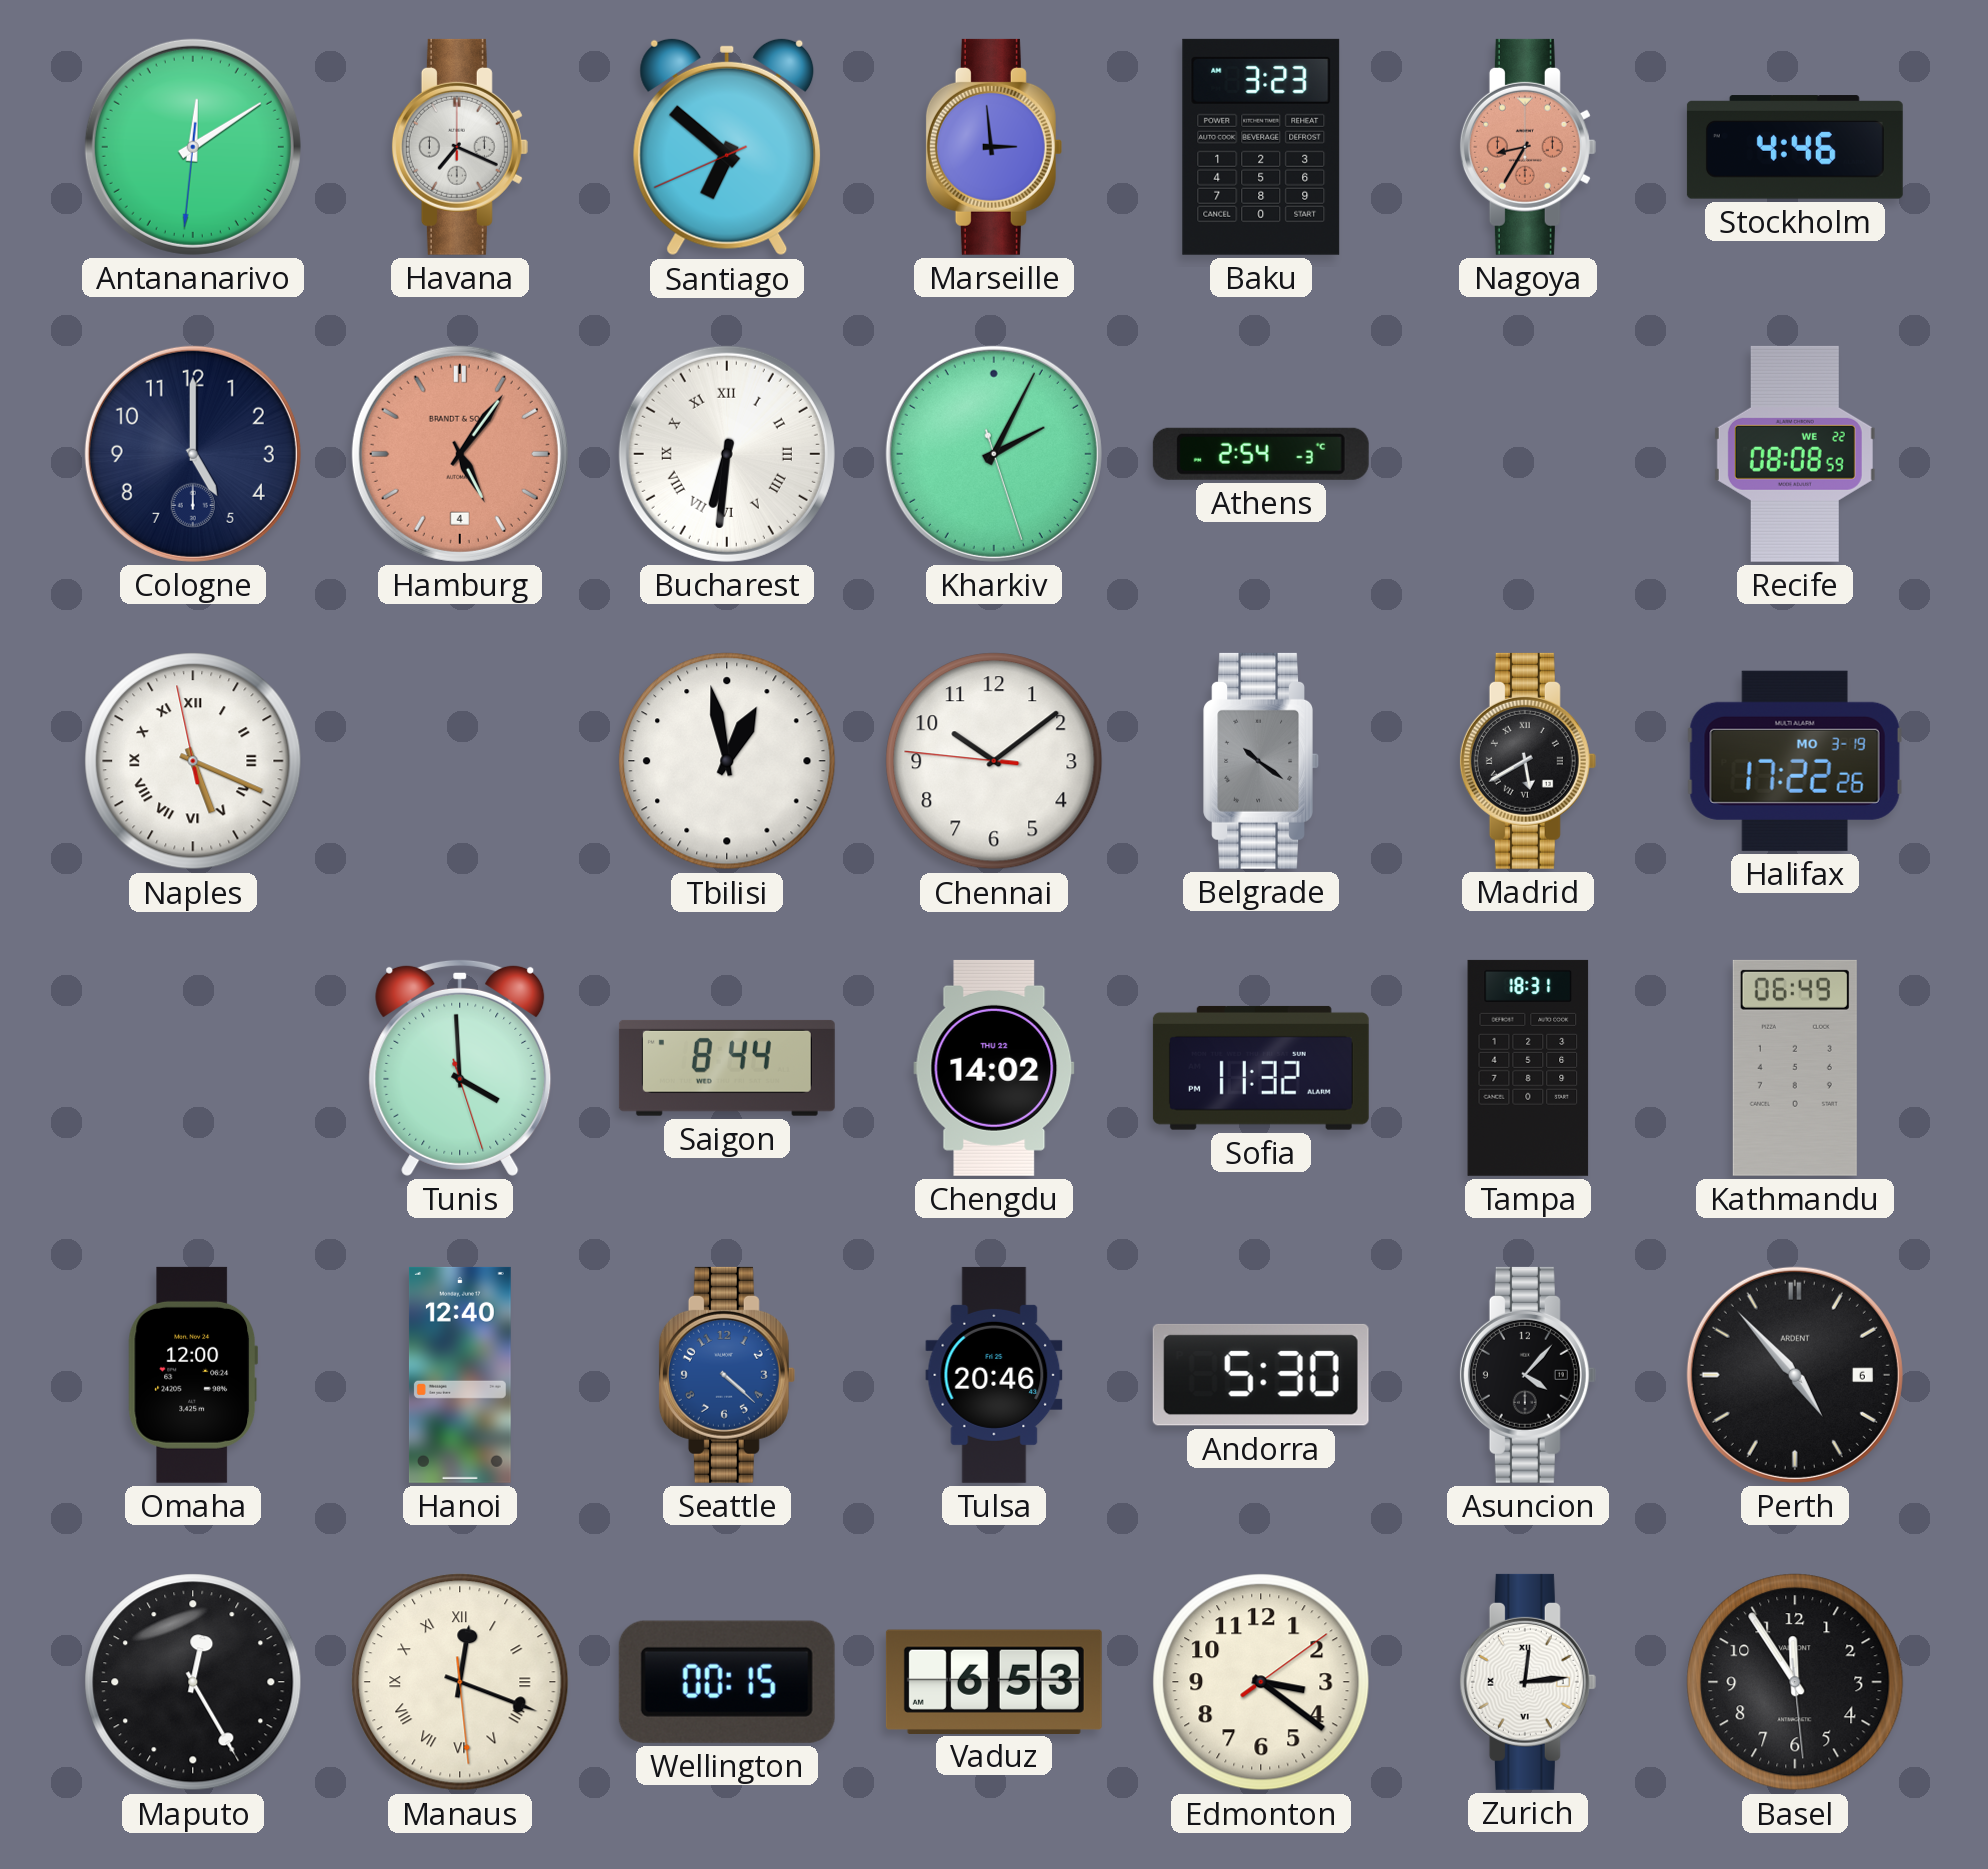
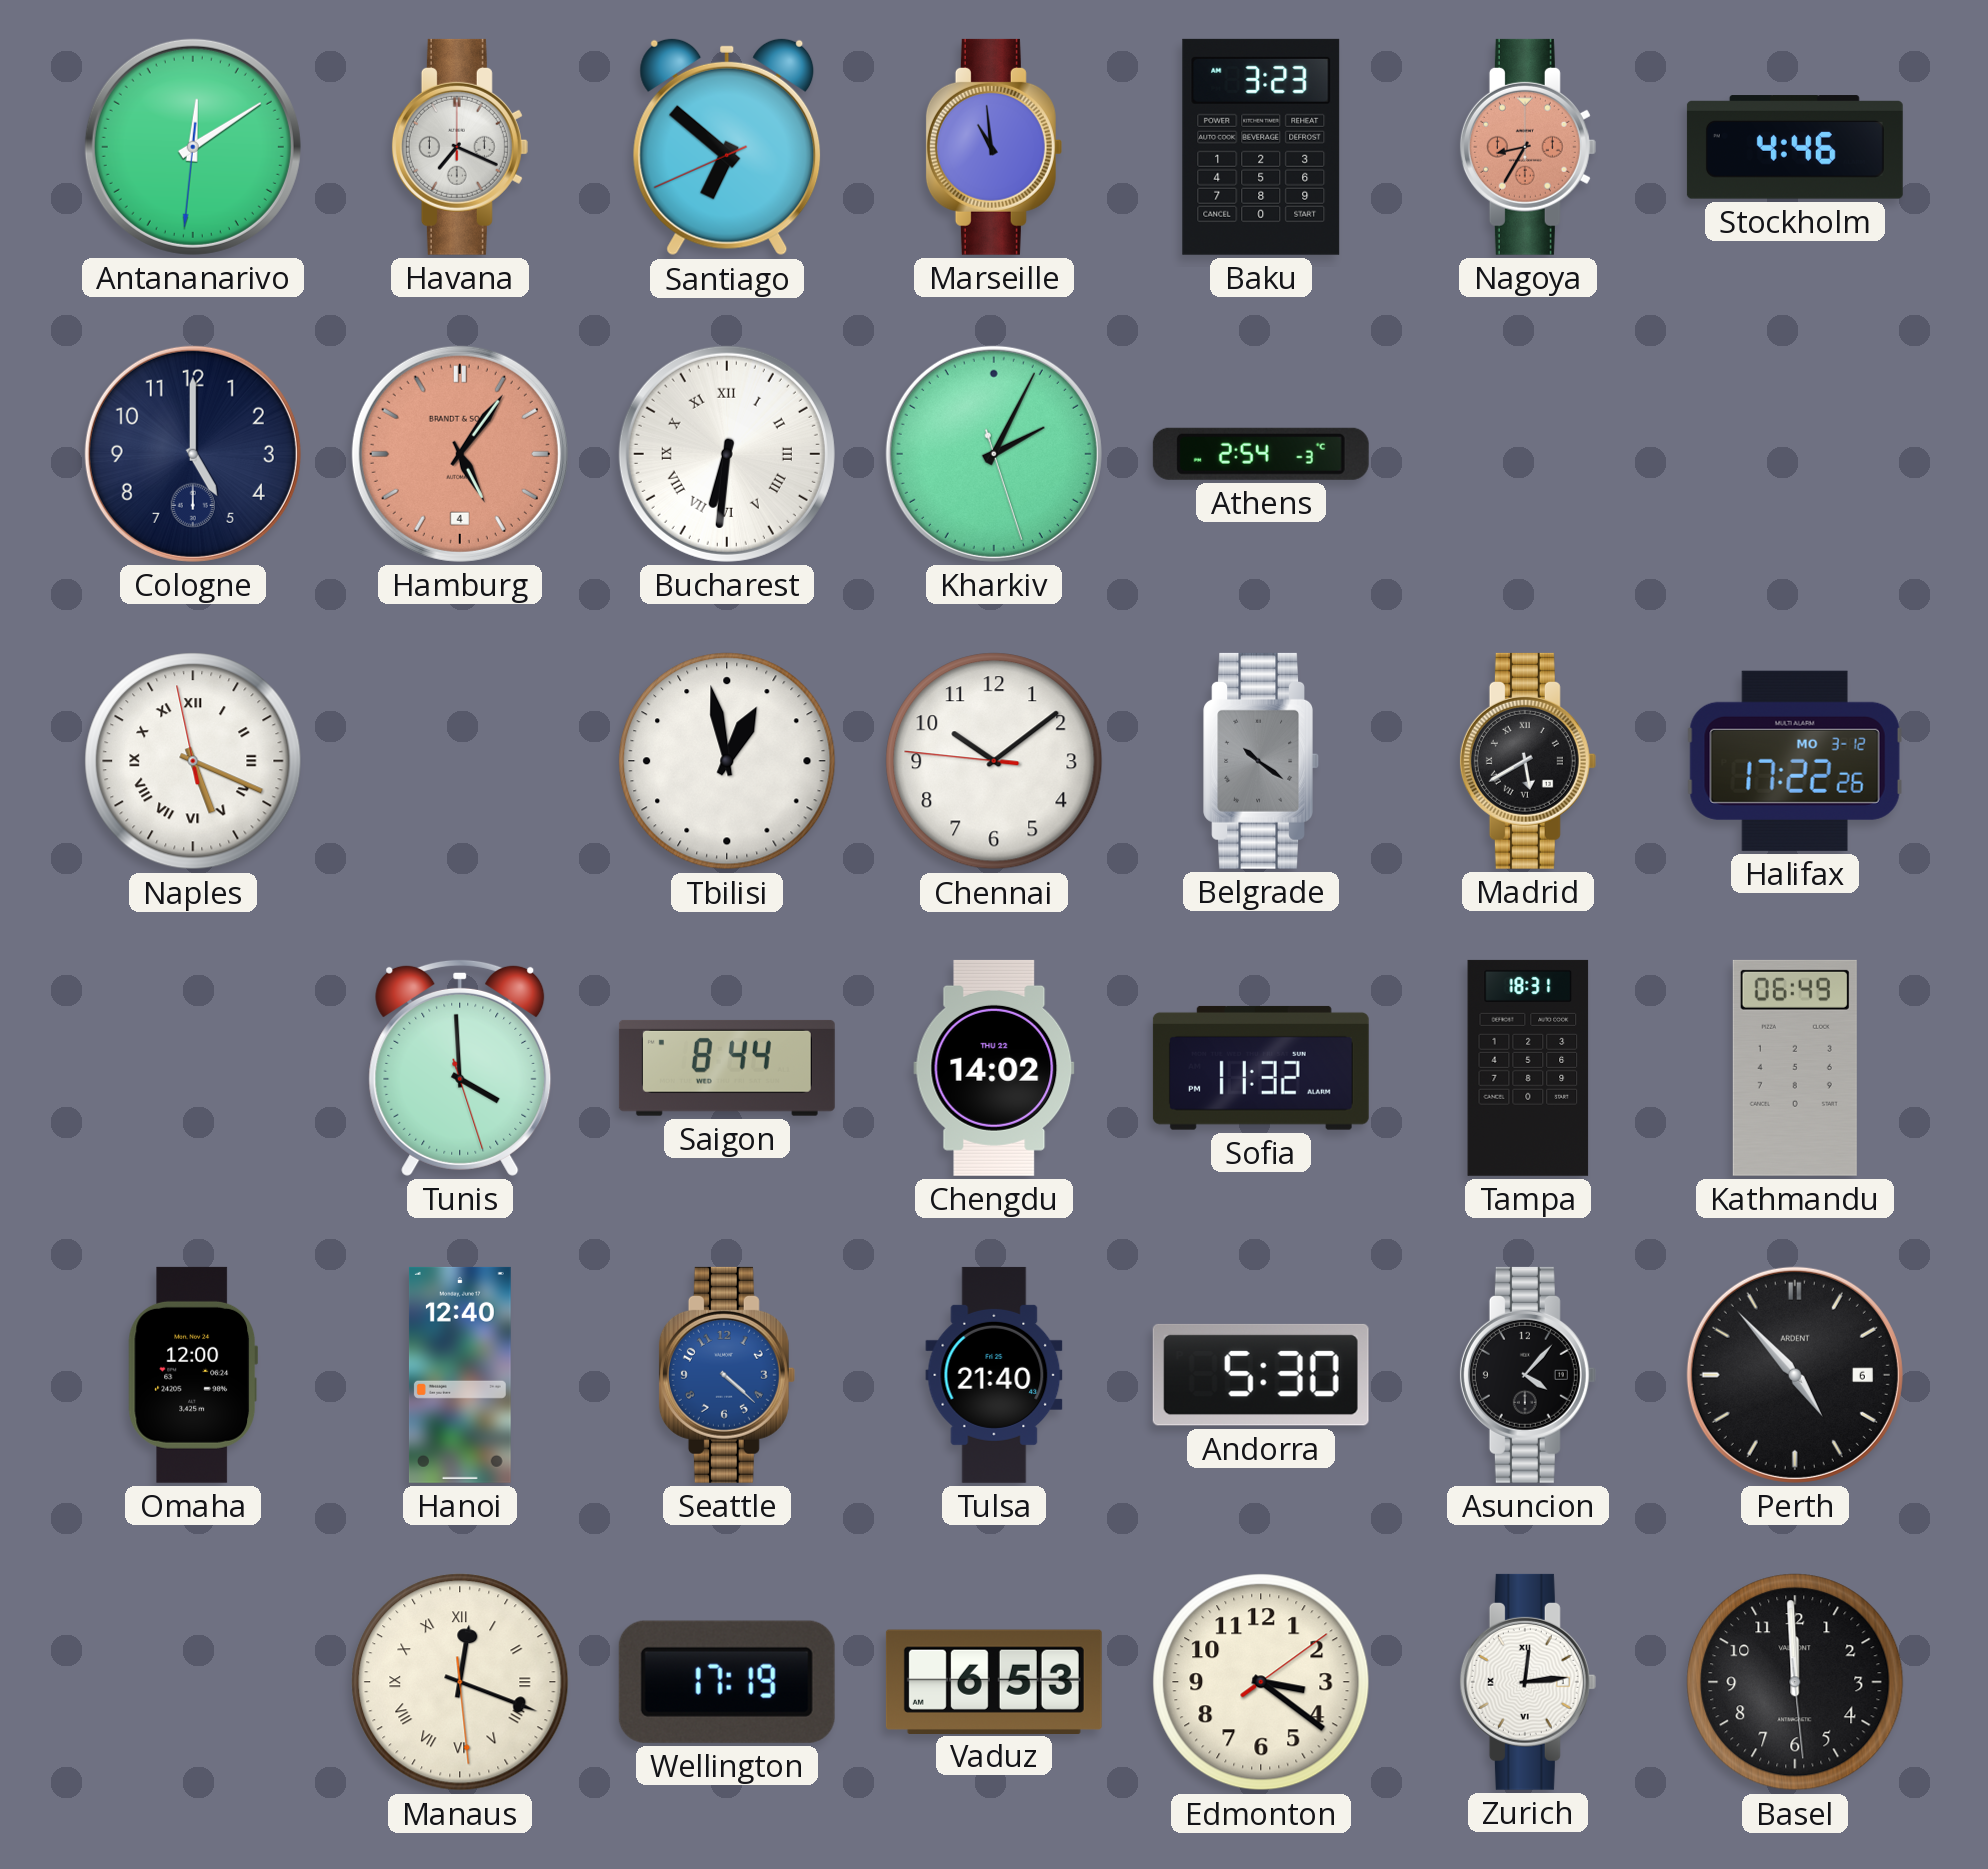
Marseille: 2:59 -> 10:59
Recife: 08:08 -> none
Halifax date: MO 3-19 -> MO 3-12
Tulsa: 20:46 -> 21:40
Maputo: 12:25 -> none
Wellington: 00:15 -> 17:19
Basel: 11:54 -> 11:59
